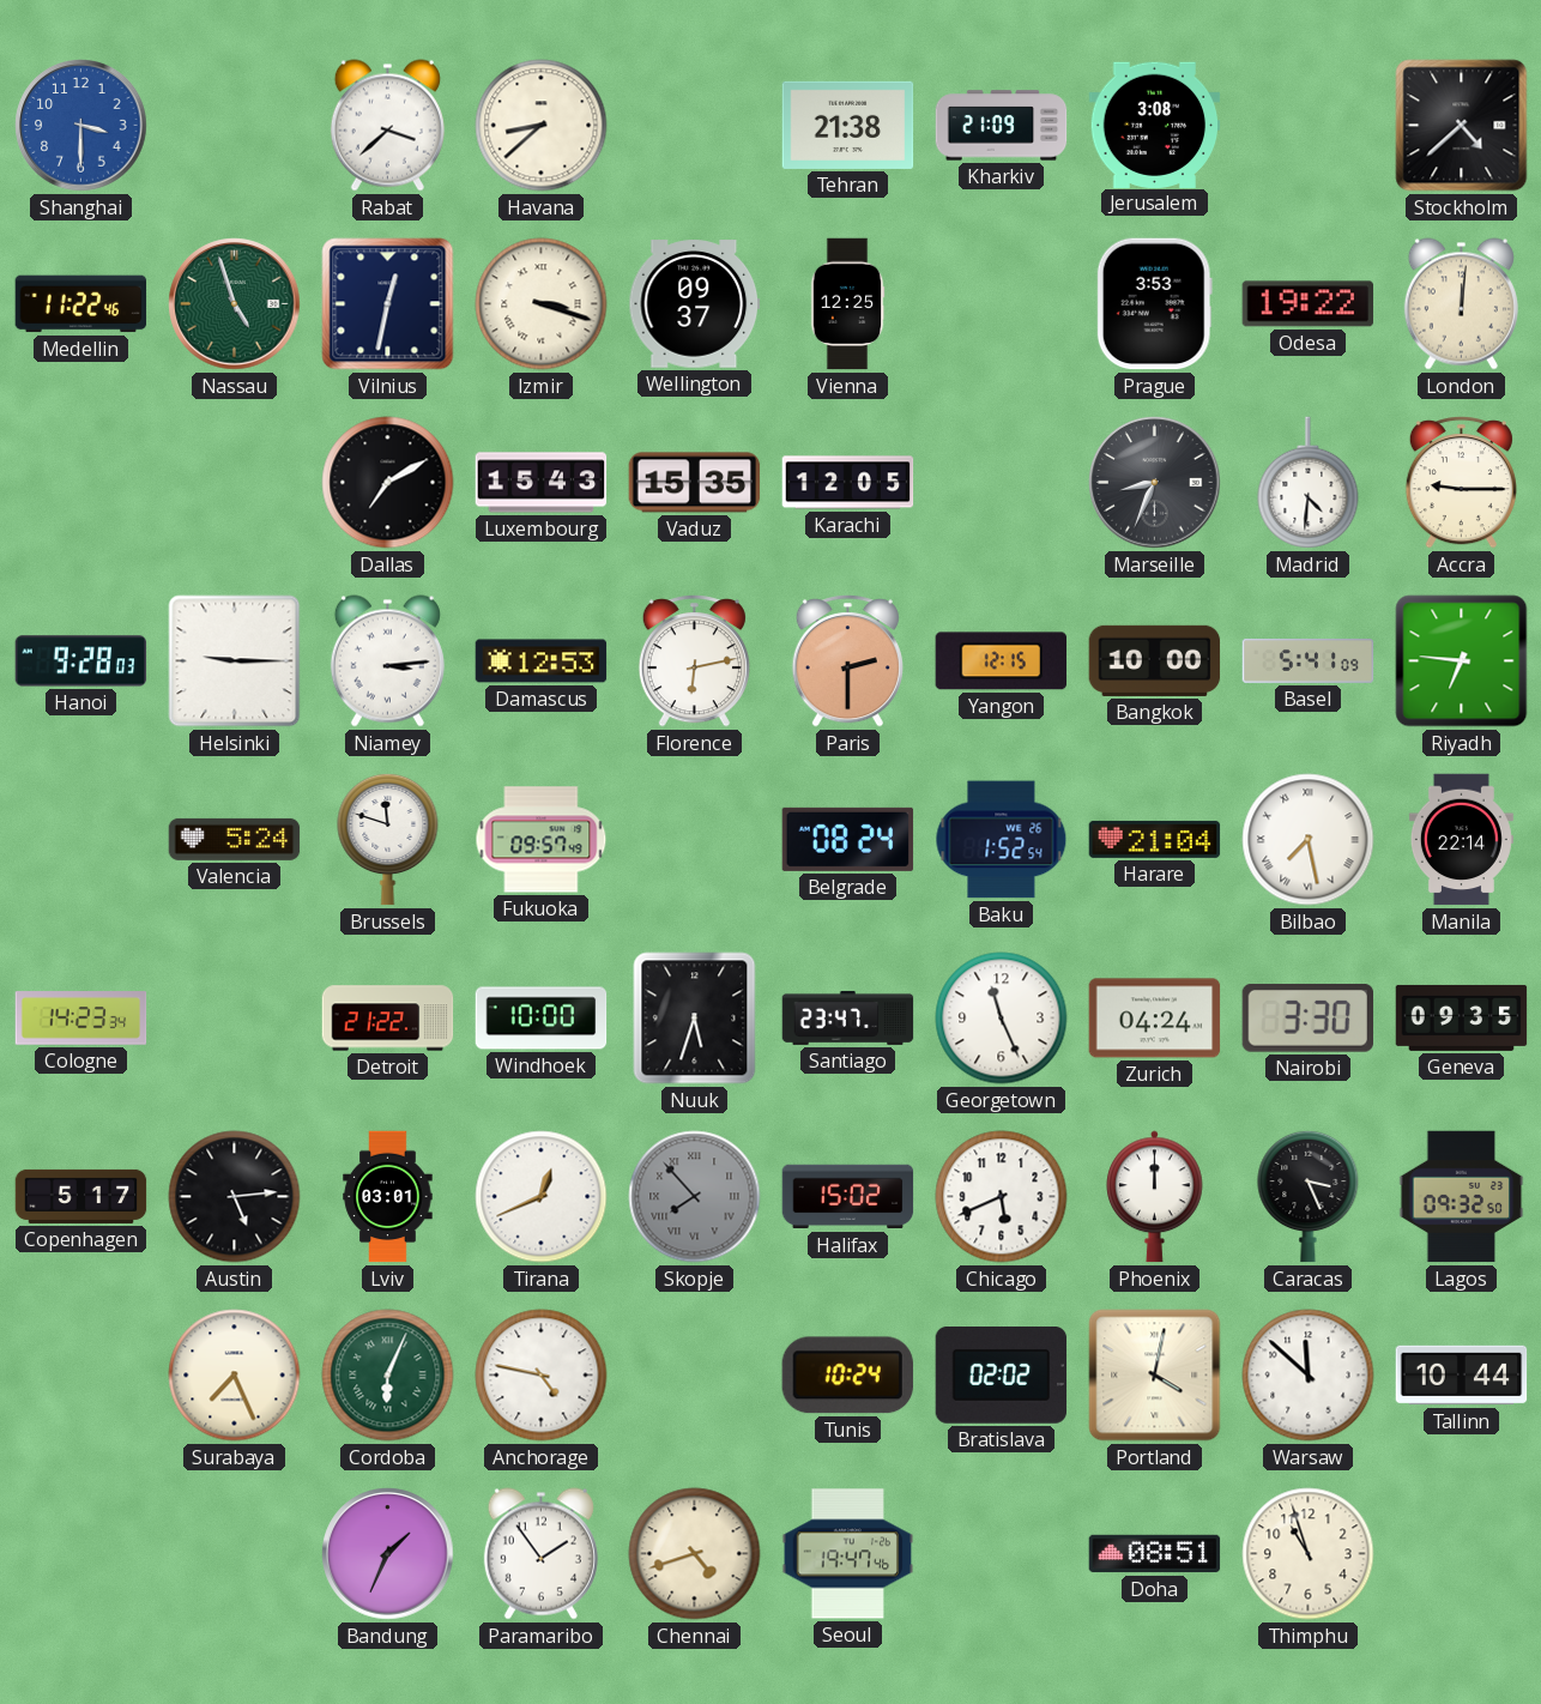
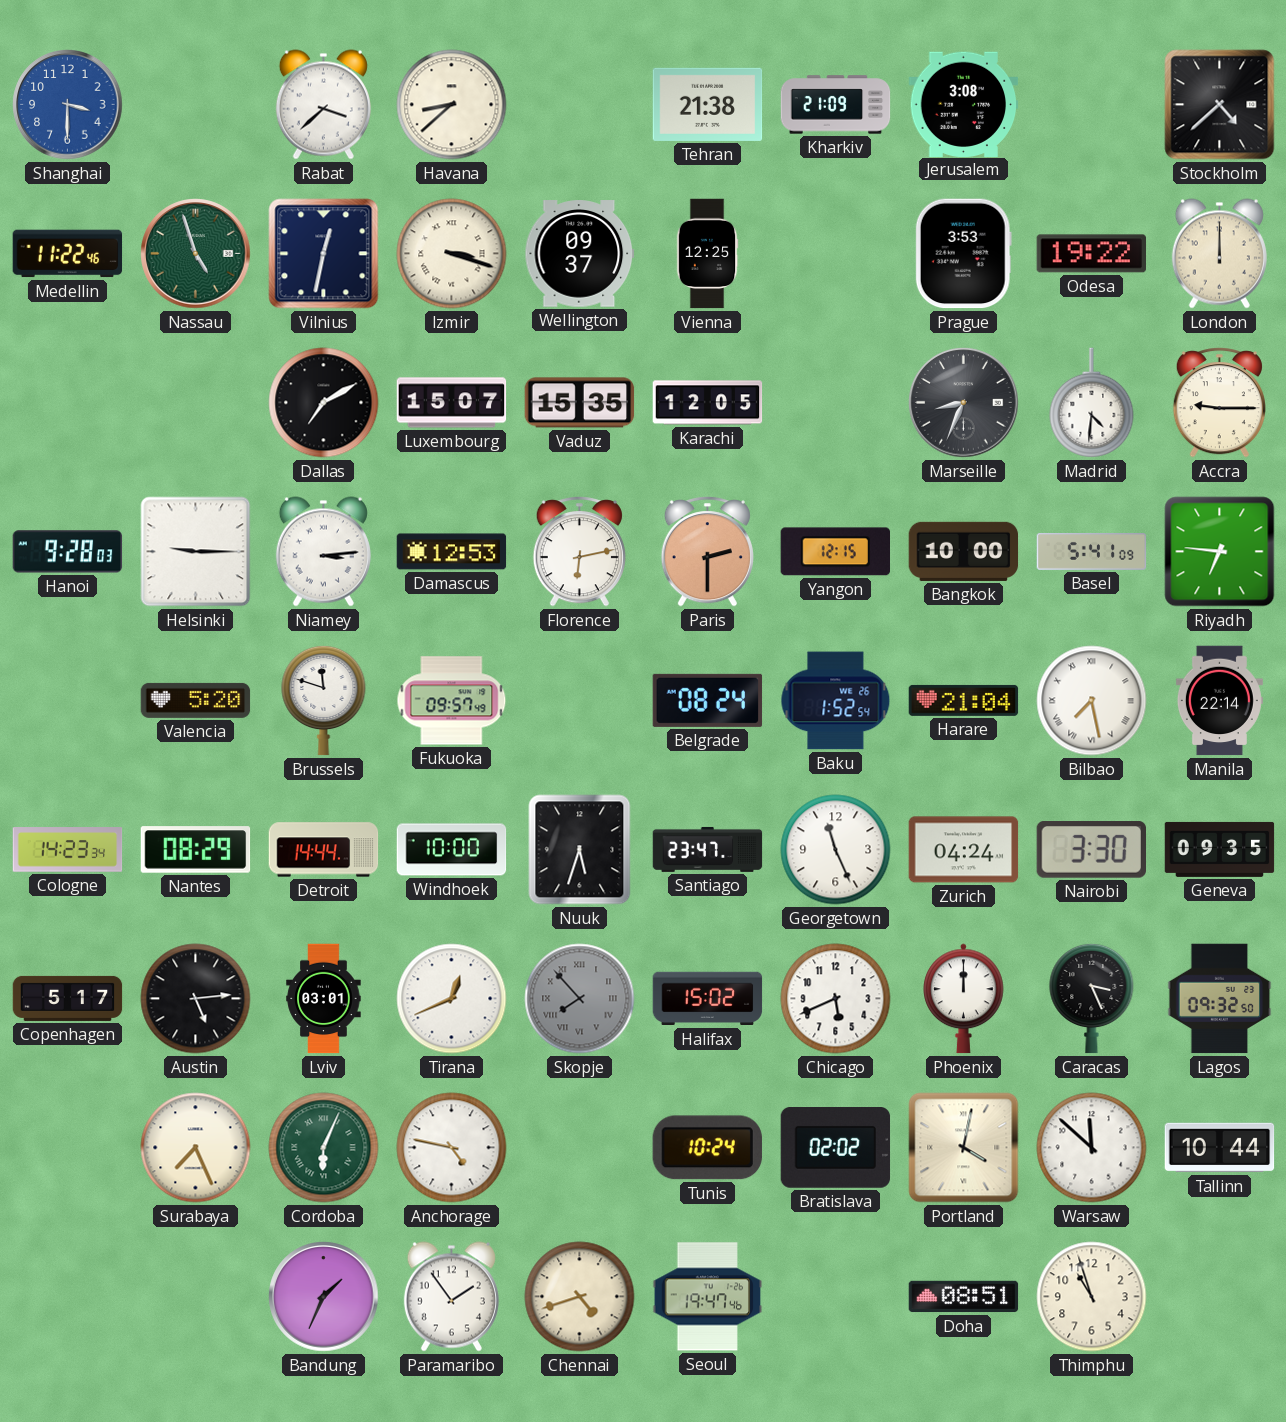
London: 12:01 -> 12:00
Luxembourg: 15:43 -> 15:07
Valencia: 5:24 -> 5:20
Nantes: none -> 08:29
Detroit: 21:22 -> 14:44
